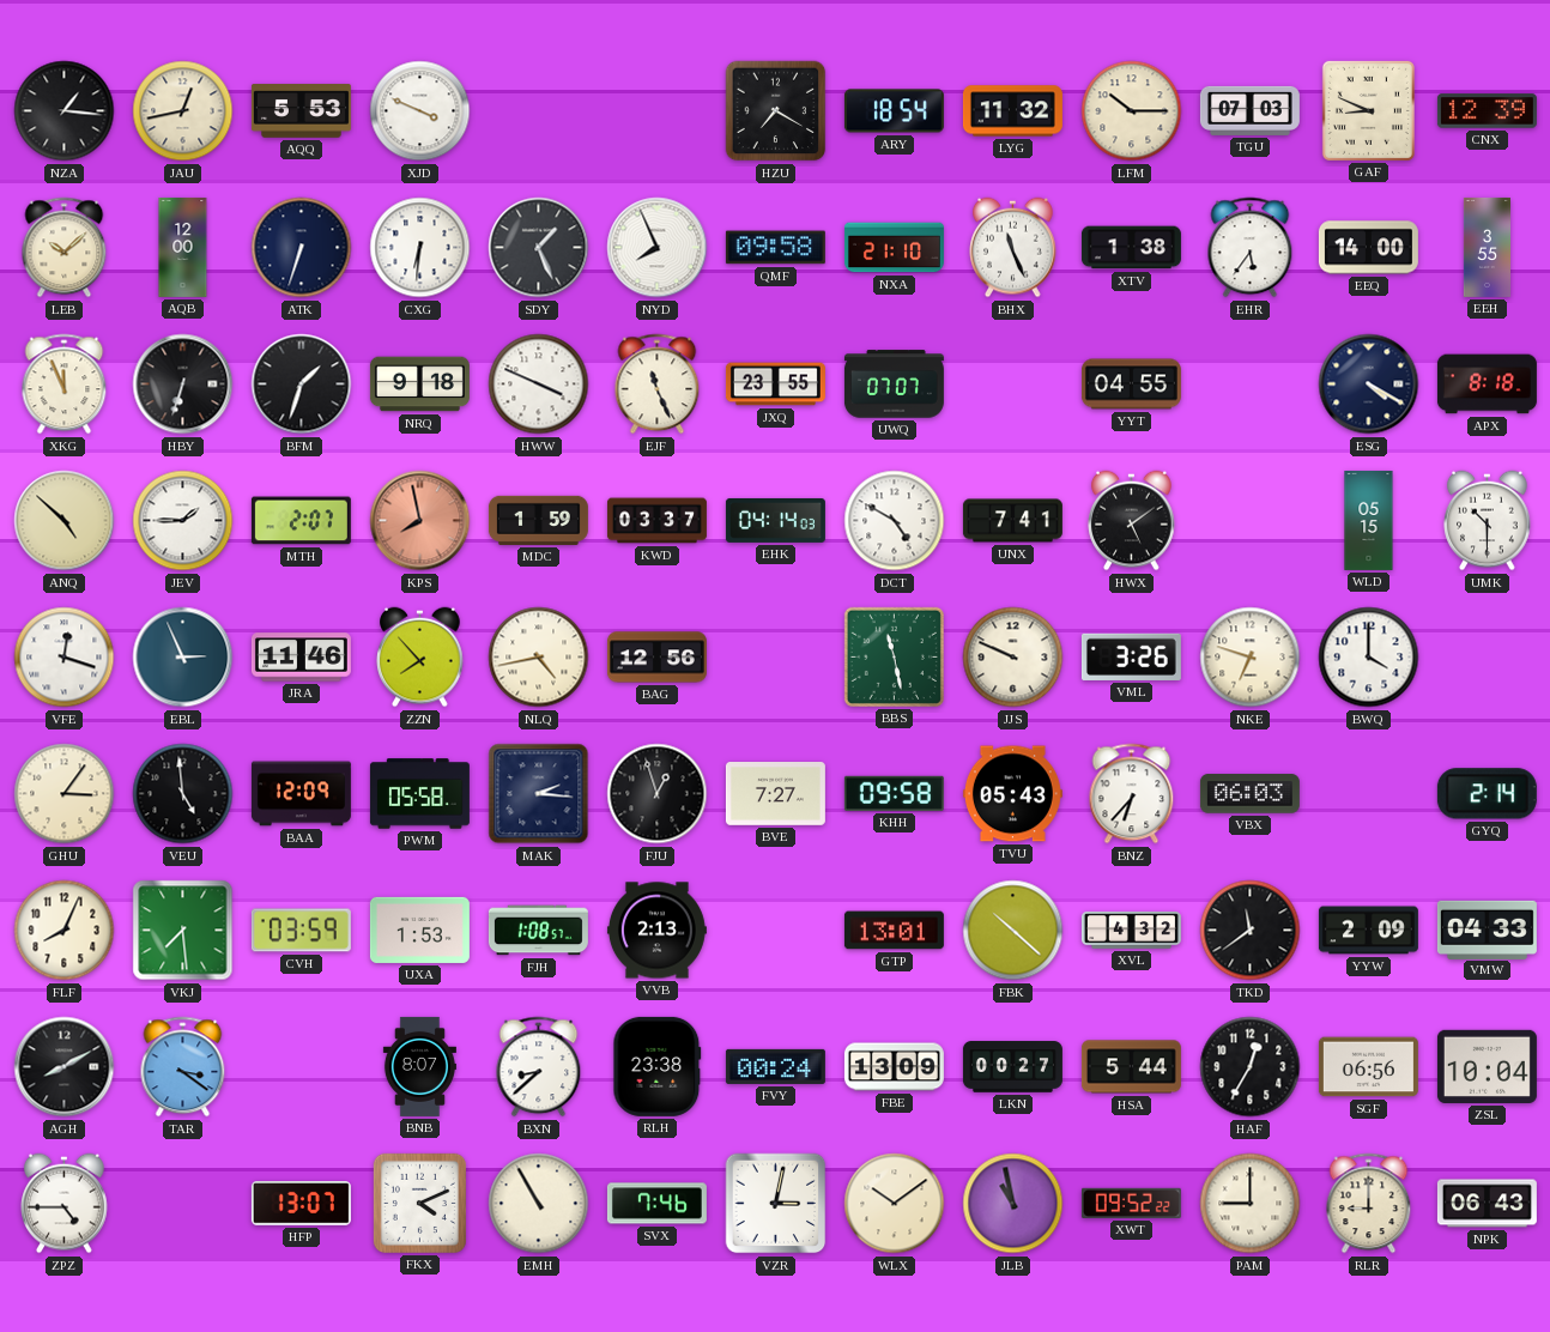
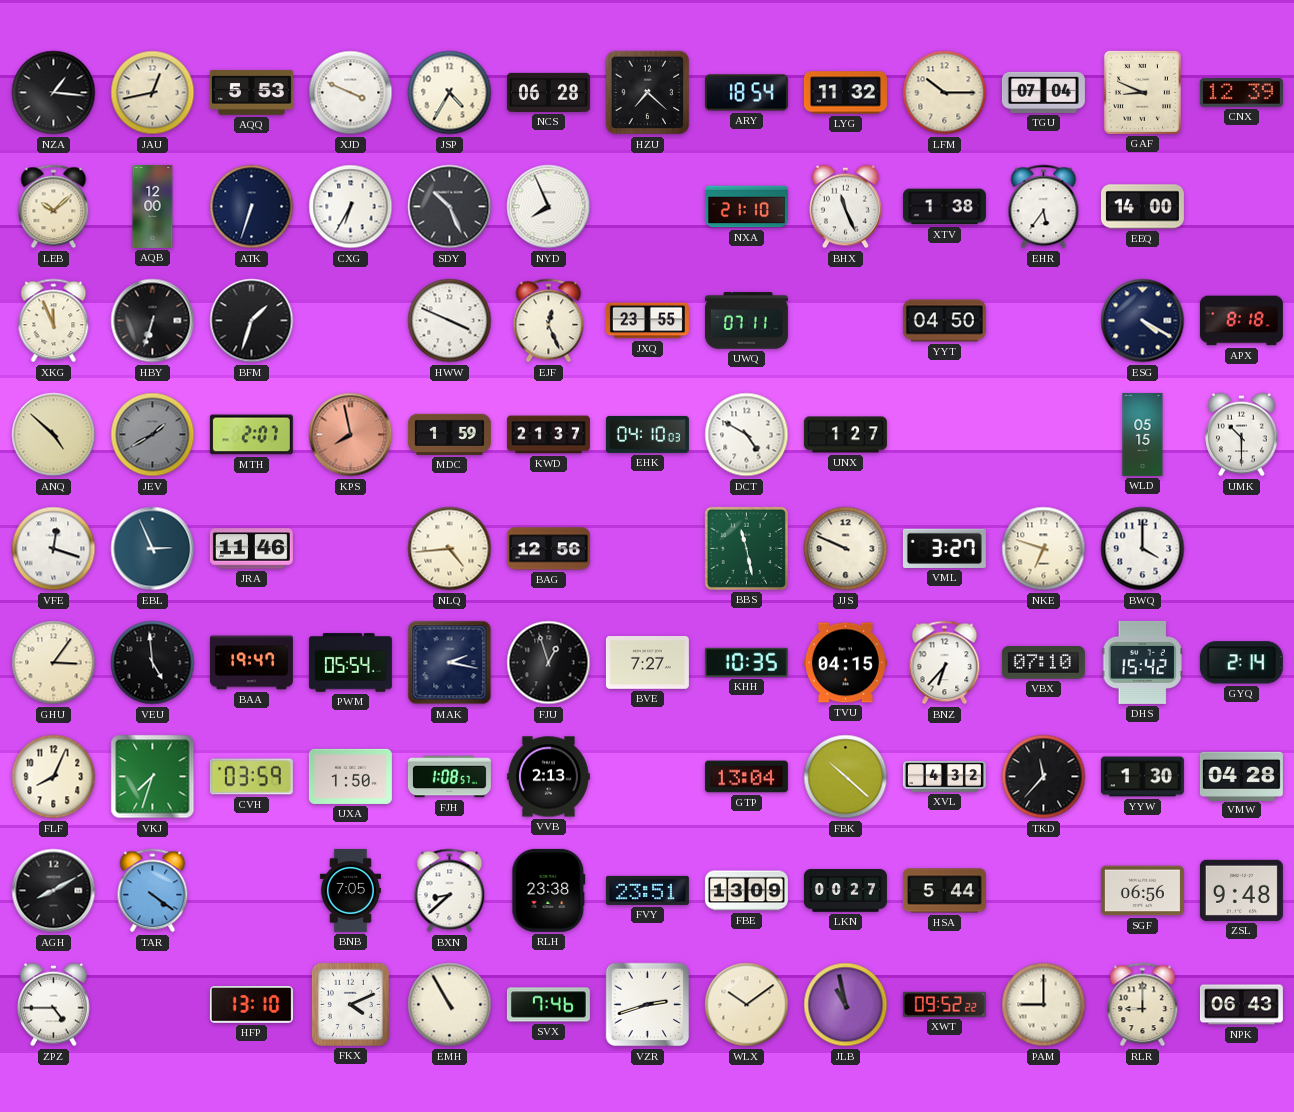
JSP: none -> 4:35
NCS: none -> 06:28
HZU: 7:20 -> 7:22
TGU: 07:03 -> 07:04
CXG: 6:31 -> 6:35
SDY: 1:26 -> 10:26
QMF: 09:58 -> none
EEH: 3:55 -> none
NRQ: 9:18 -> none
EJF: 11:26 -> 12:26
UWQ: 07:07 -> 07:11
YYT: 04:55 -> 04:50
JEV: 1:45 -> 1:40
JEV dial: white -> grey
KWD: 03:37 -> 21:37
EHK: 04:14 -> 04:10
UNX: 7:41 -> 1:27
HWX: 5:09 -> none
ZZN: 7:53 -> none
NLQ: 4:43 -> 4:44
VML: 3:26 -> 3:27
BAA: 12:09 -> 19:47
PWM: 05:58 -> 05:54
MAK: 2:16 -> 2:17
KHH: 09:58 -> 10:35
TVU: 05:43 -> 04:15
VBX: 06:03 -> 07:10
DHS: none -> 15:42
VKJ: 7:29 -> 7:33
UXA: 1:53 -> 1:50
GTP: 13:01 -> 13:04
TKD: 11:39 -> 11:37
YYW: 2:09 -> 1:30
VMW: 04:33 -> 04:28
TAR: 3:21 -> 4:21
BNB: 8:07 -> 7:05
FVY: 00:24 -> 23:51
HAF: 12:35 -> none
ZSL: 10:04 -> 9:48
HFP: 13:07 -> 13:10
VZR: 3:02 -> 2:42
